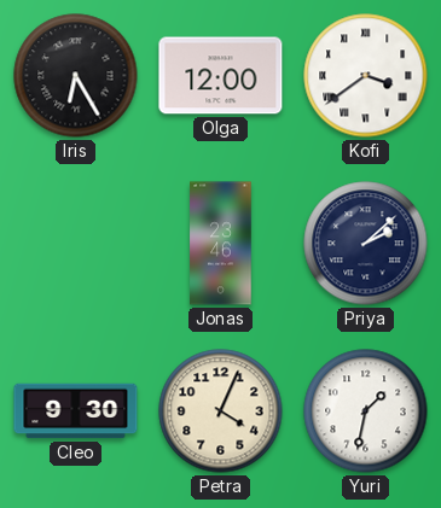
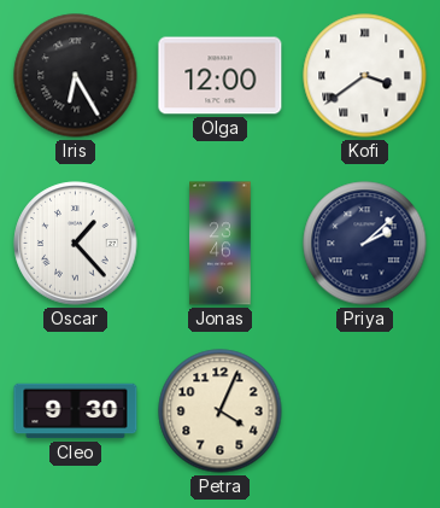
Oscar: none -> 1:23
Yuri: 1:32 -> none
